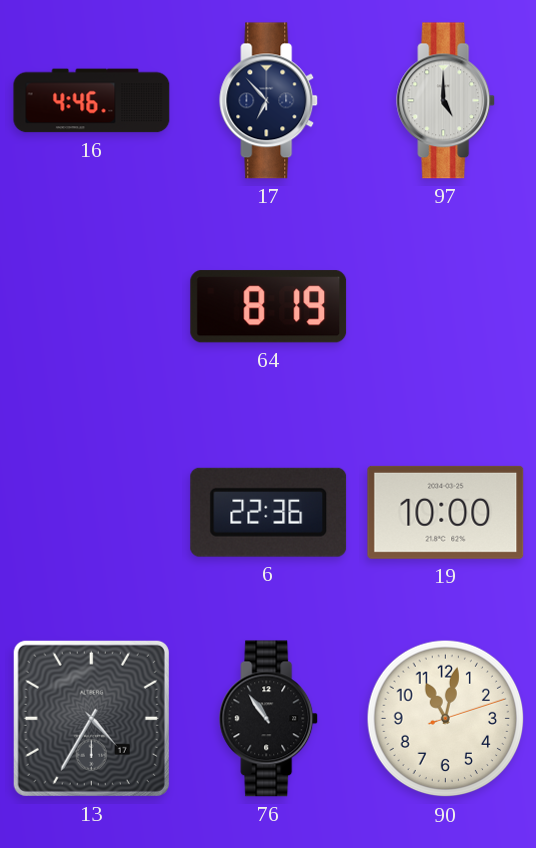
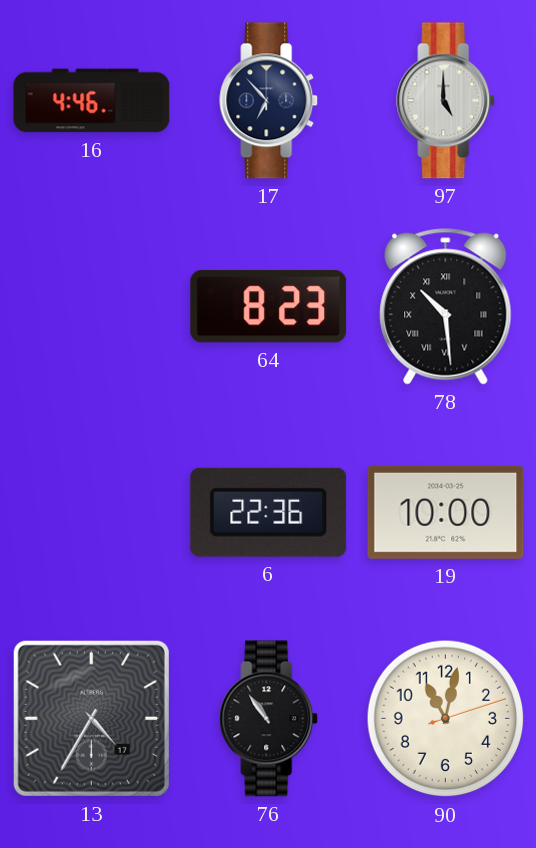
64: 8:19 -> 8:23
78: none -> 10:29
